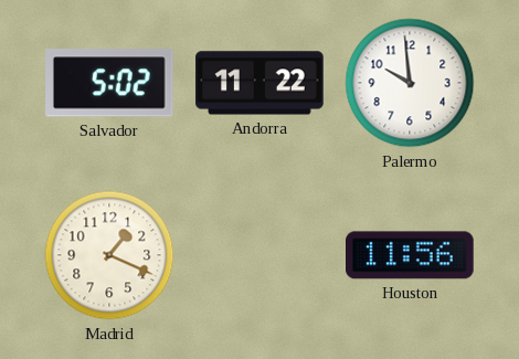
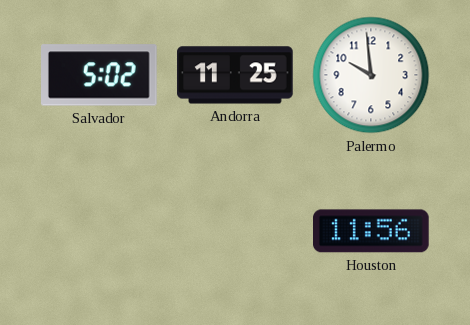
Andorra: 11:22 -> 11:25
Madrid: 1:19 -> none
